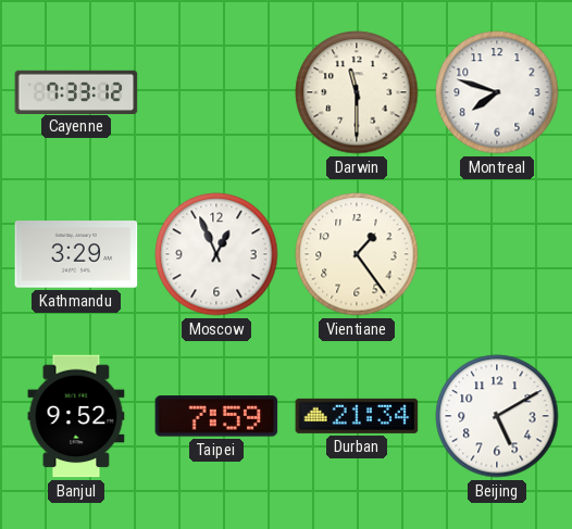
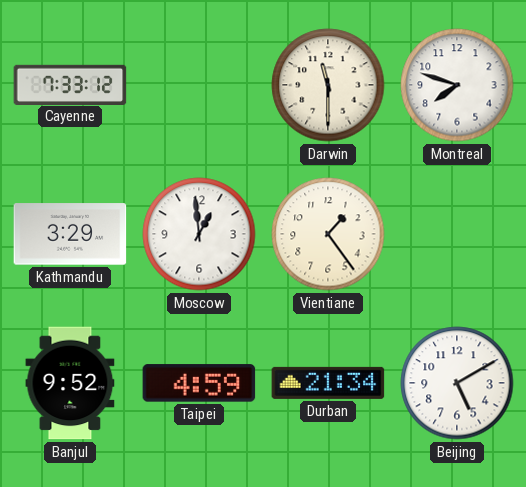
Moscow: 12:56 -> 12:59
Taipei: 7:59 -> 4:59
